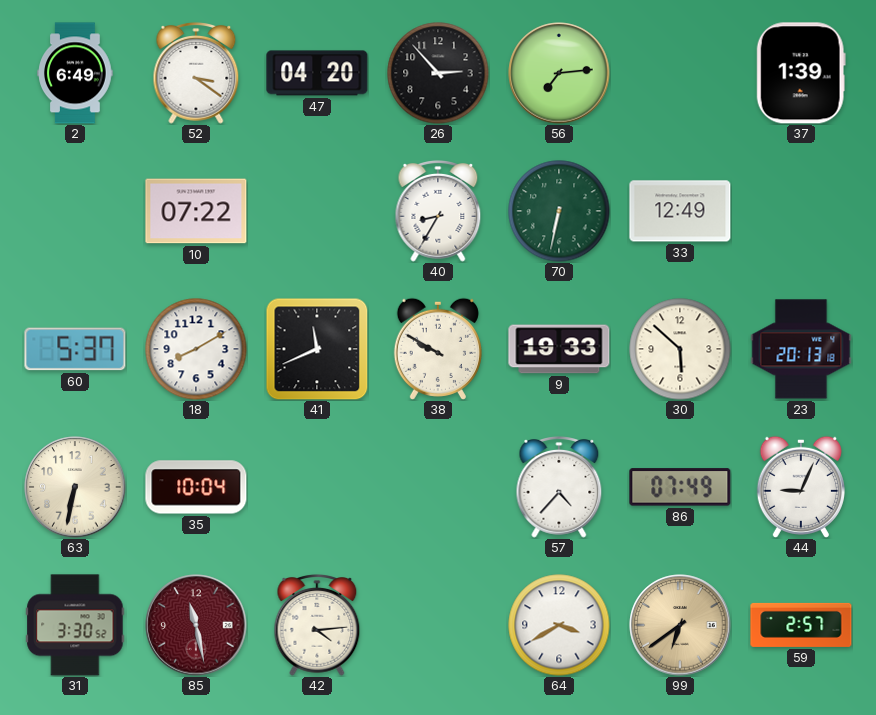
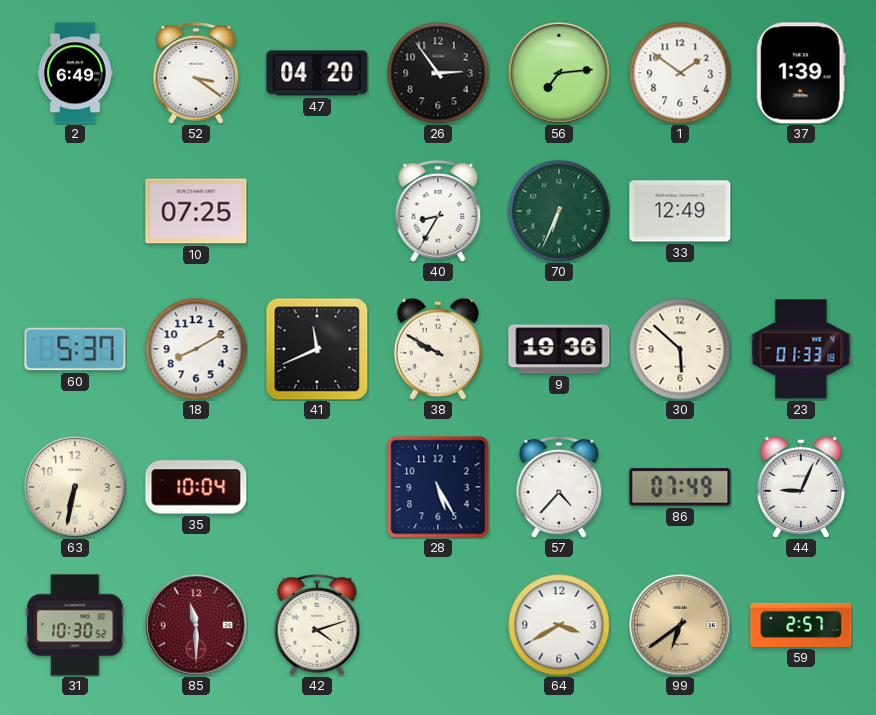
26: 2:53 -> 2:54
1: none -> 1:51
10: 07:22 -> 07:25
70: 6:32 -> 6:34
9: 19:33 -> 19:36
23: 20:13 -> 01:33
28: none -> 5:25
31: 3:30 -> 10:30
85: 11:28 -> 11:30
42: 4:14 -> 4:12
